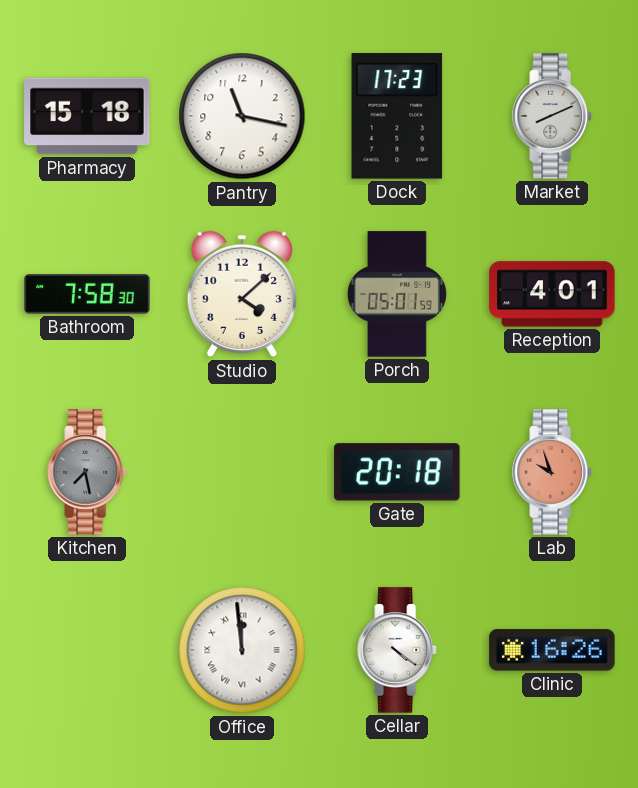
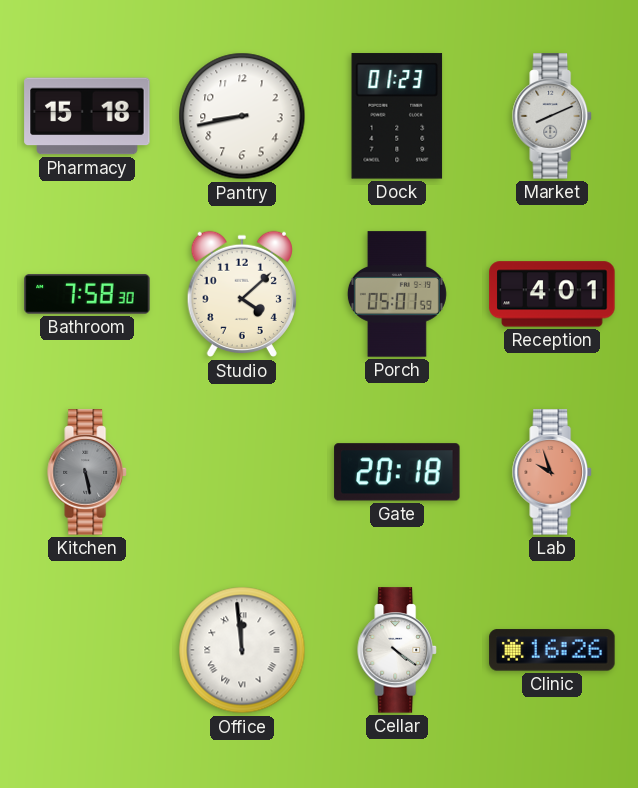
Pantry: 11:17 -> 8:43
Dock: 17:23 -> 01:23
Kitchen: 7:28 -> 5:28
